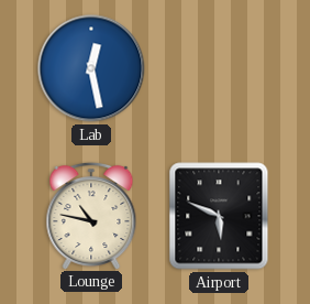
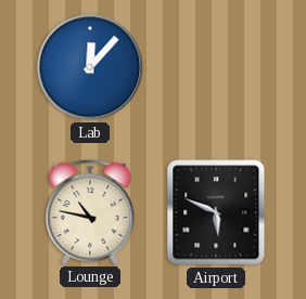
Lab: 12:28 -> 12:07
